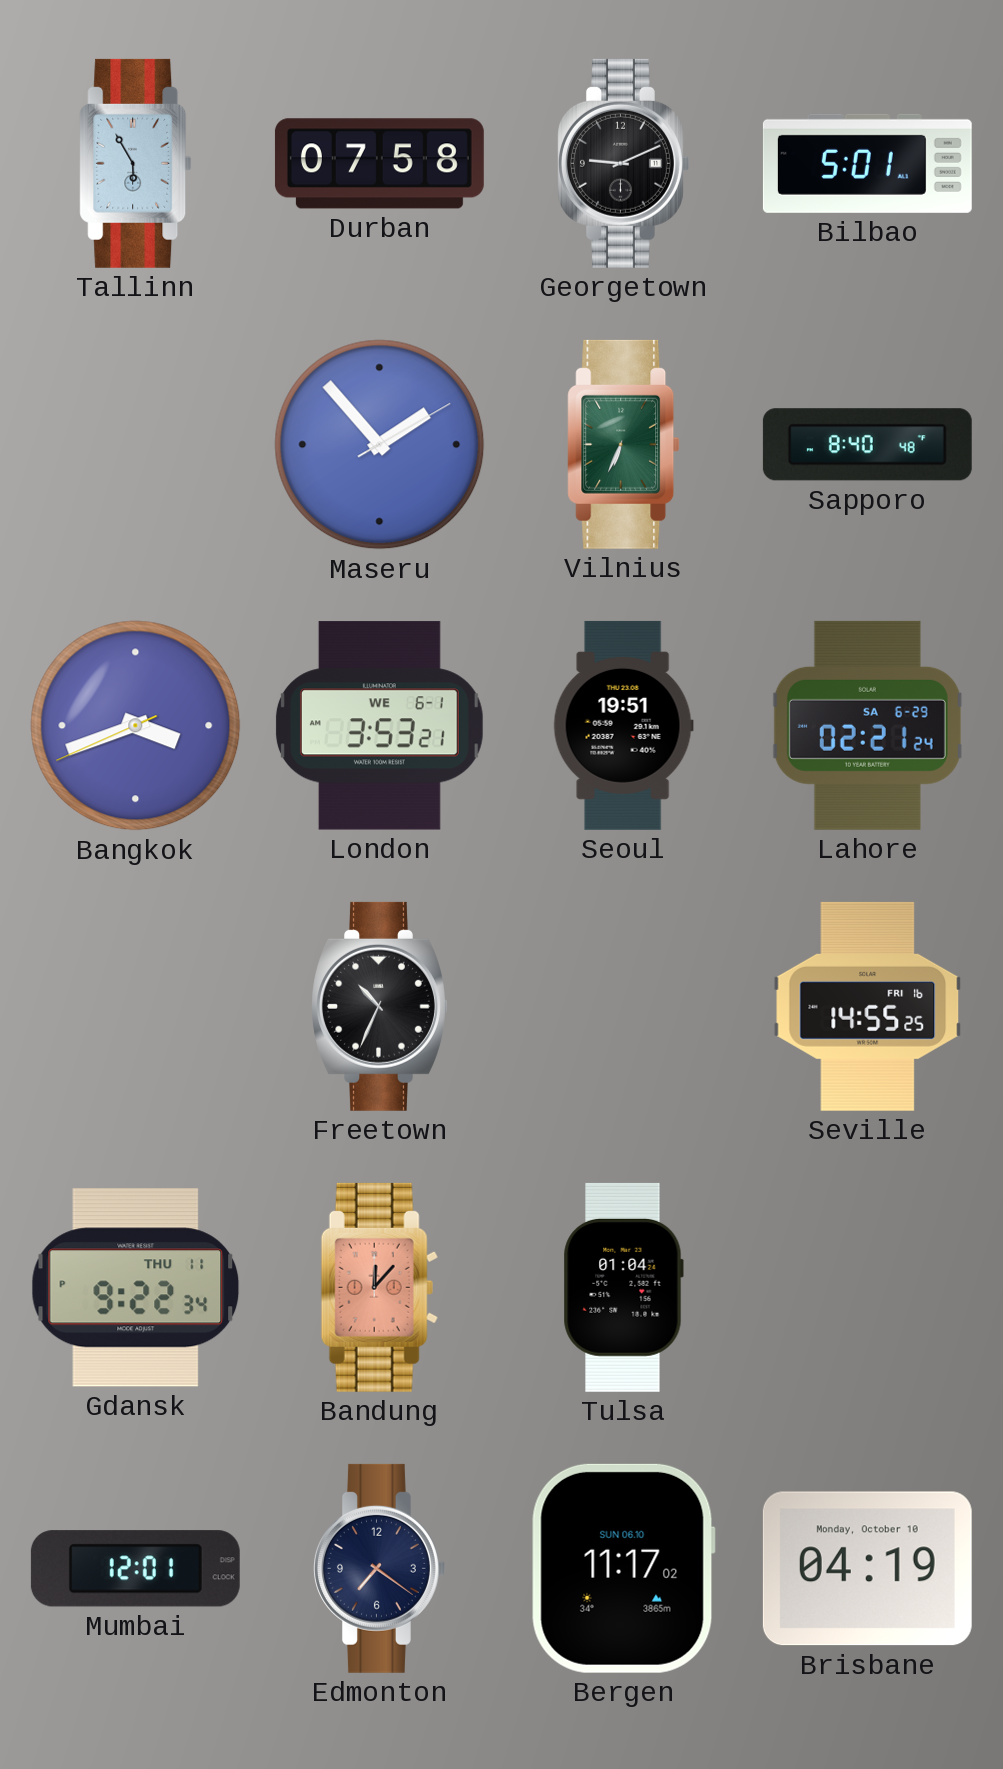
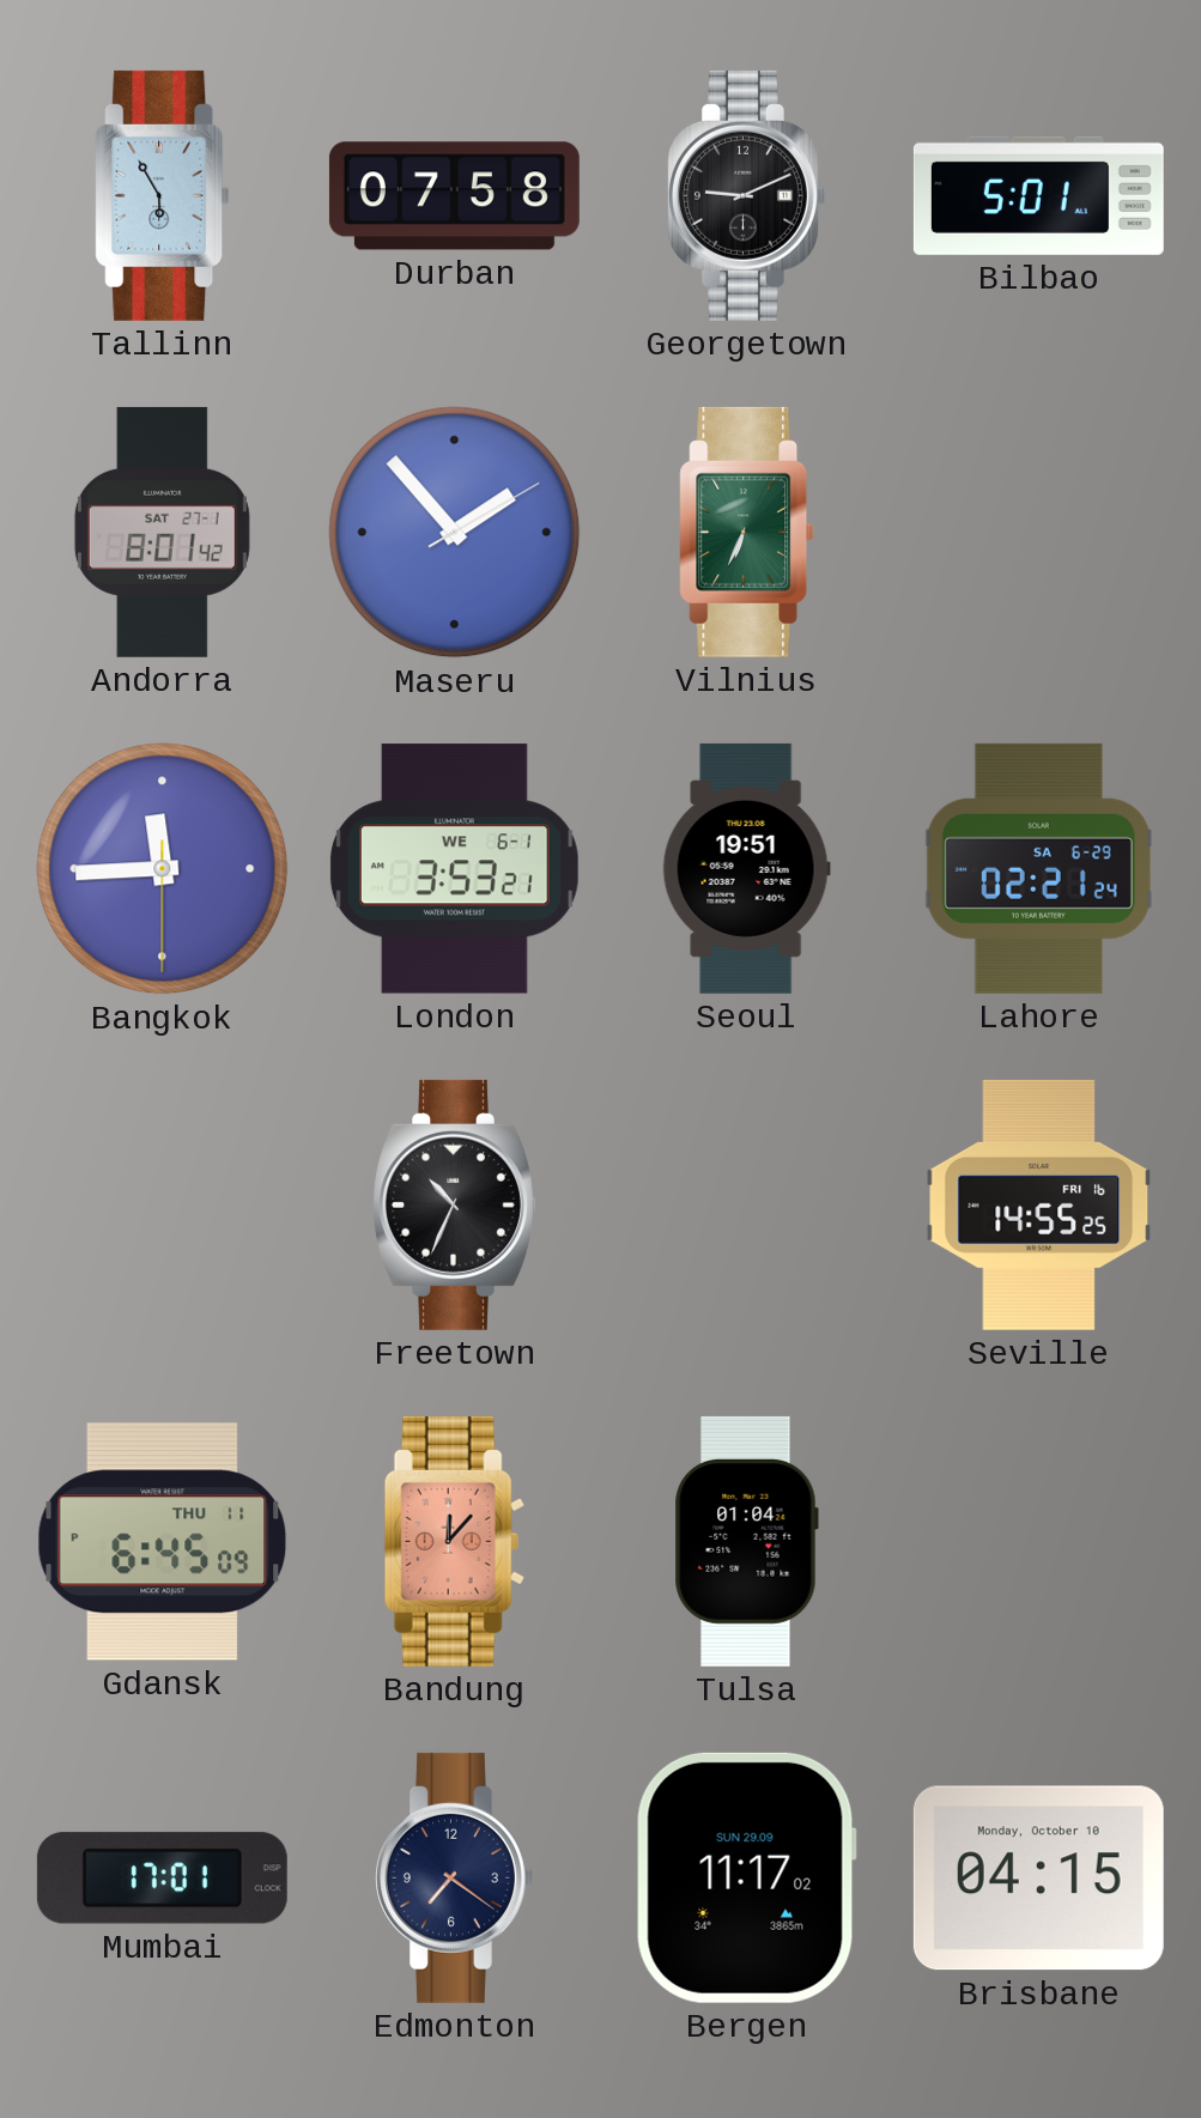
Andorra: none -> 8:01
Sapporo: 8:40 -> none
Bangkok: 3:41 -> 11:44
Gdansk: 9:22 -> 6:45
Mumbai: 12:01 -> 17:01
Bergen date: SUN 06.10 -> SUN 29.09
Brisbane: 04:19 -> 04:15
